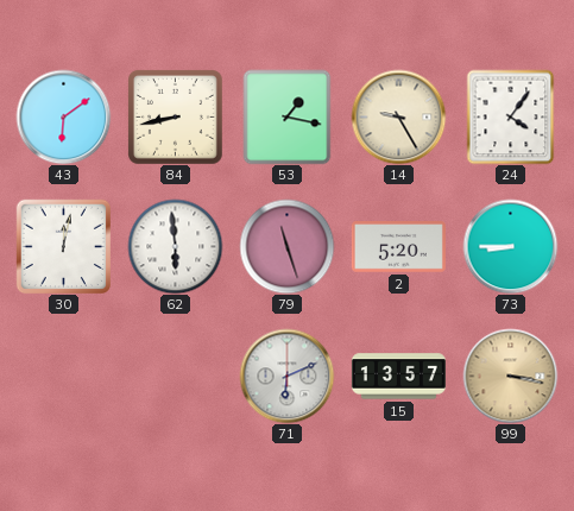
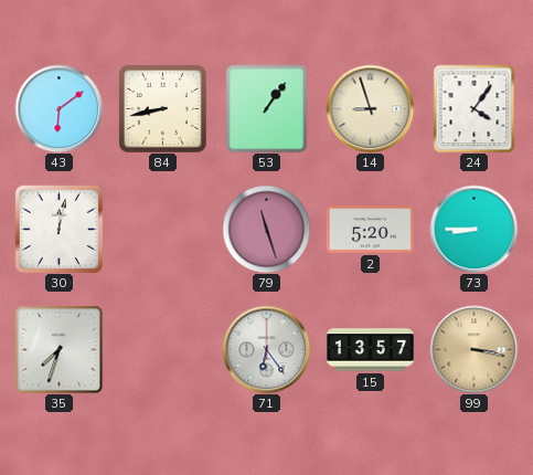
53: 1:17 -> 1:06
14: 9:25 -> 8:57
62: 5:59 -> none
35: none -> 7:33
71: 6:11 -> 6:24
